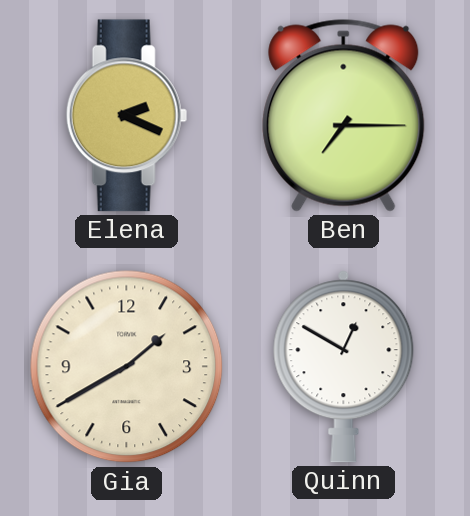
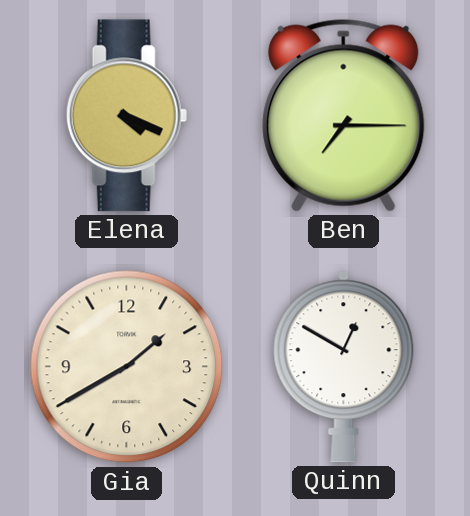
Elena: 2:19 -> 4:19
